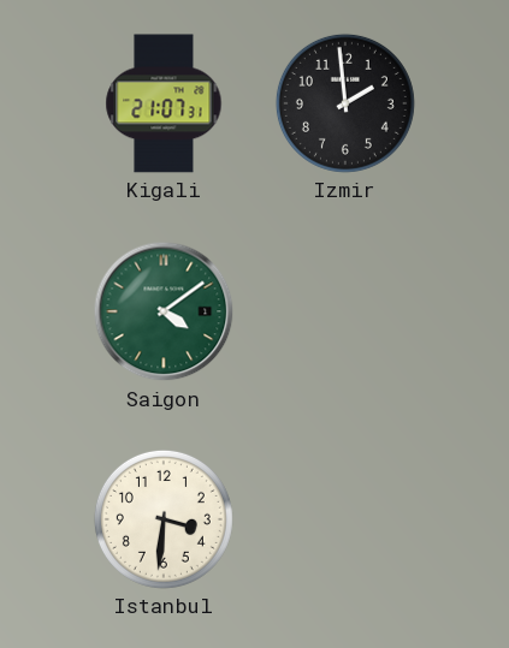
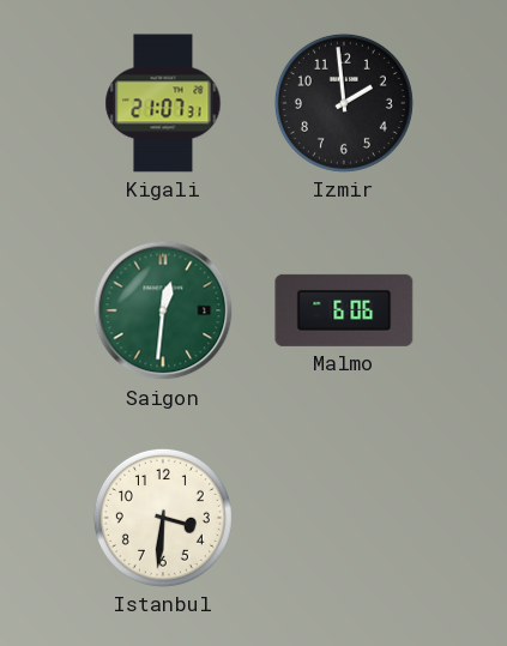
Saigon: 4:09 -> 12:31
Malmo: none -> 6:06
